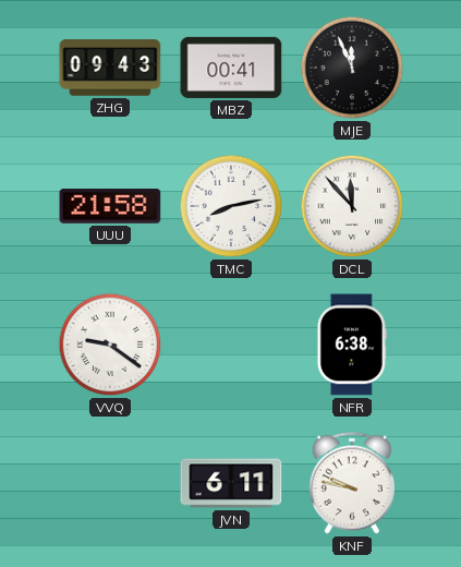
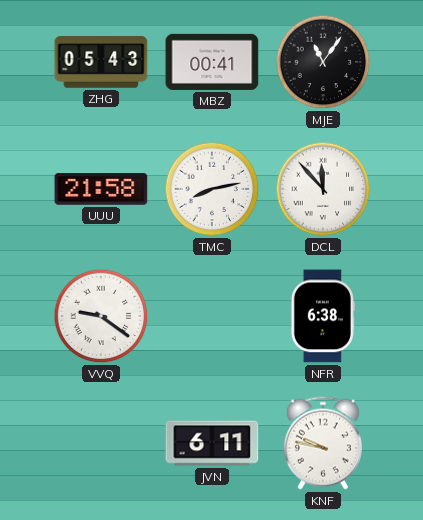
ZHG: 09:43 -> 05:43
MJE: 11:56 -> 11:06
